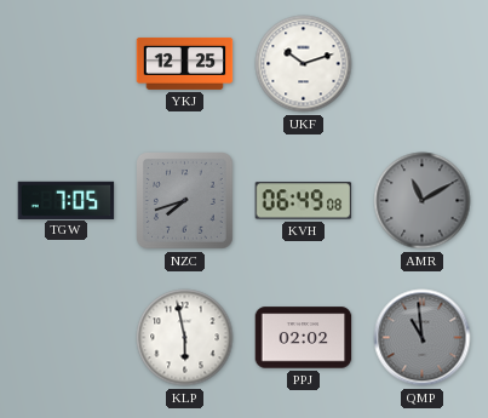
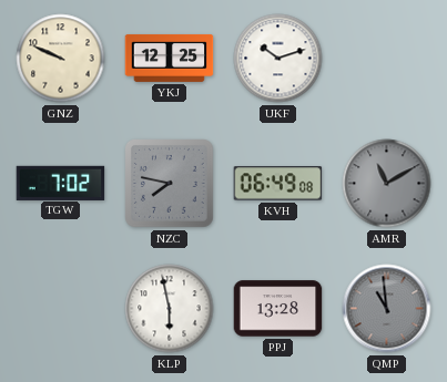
GNZ: none -> 9:49
TGW: 7:05 -> 7:02
NZC: 7:42 -> 7:47
PPJ: 02:02 -> 13:28
